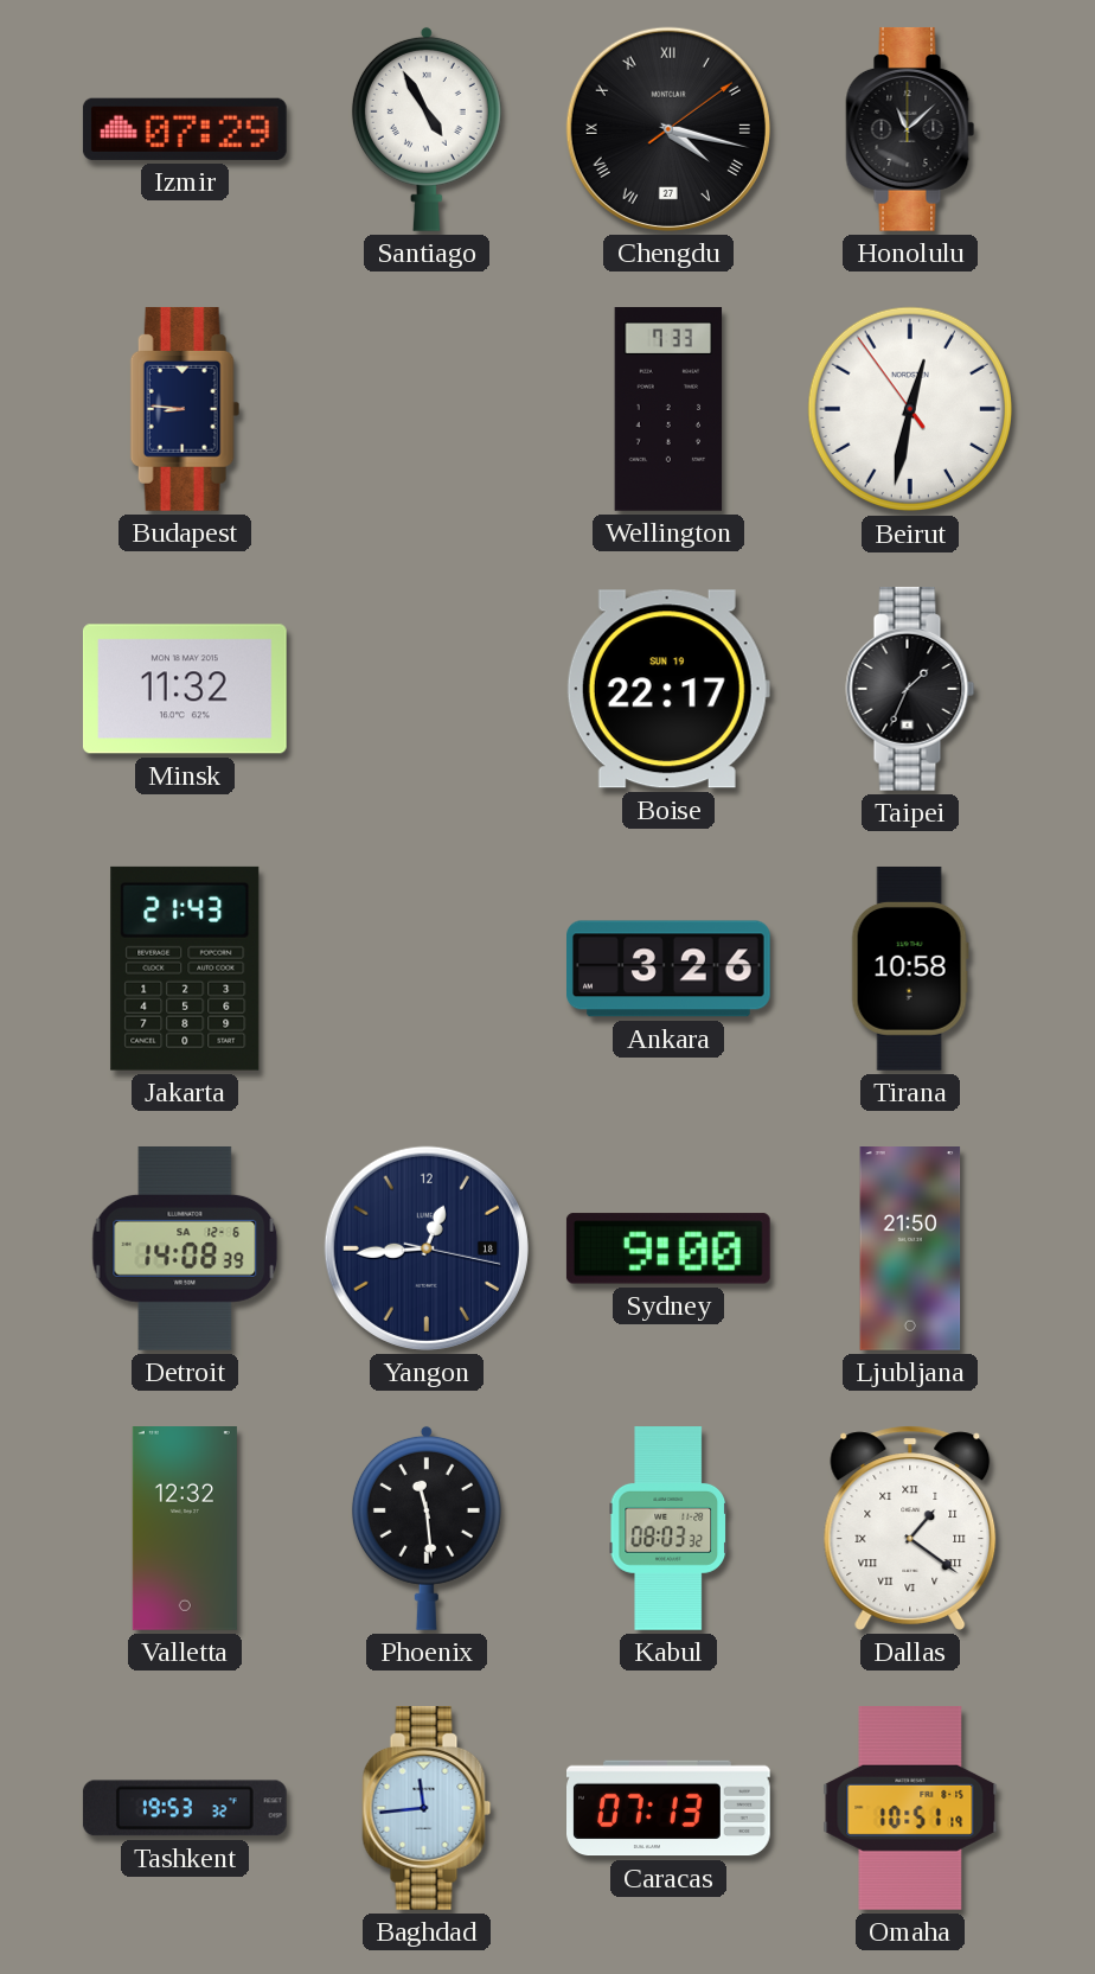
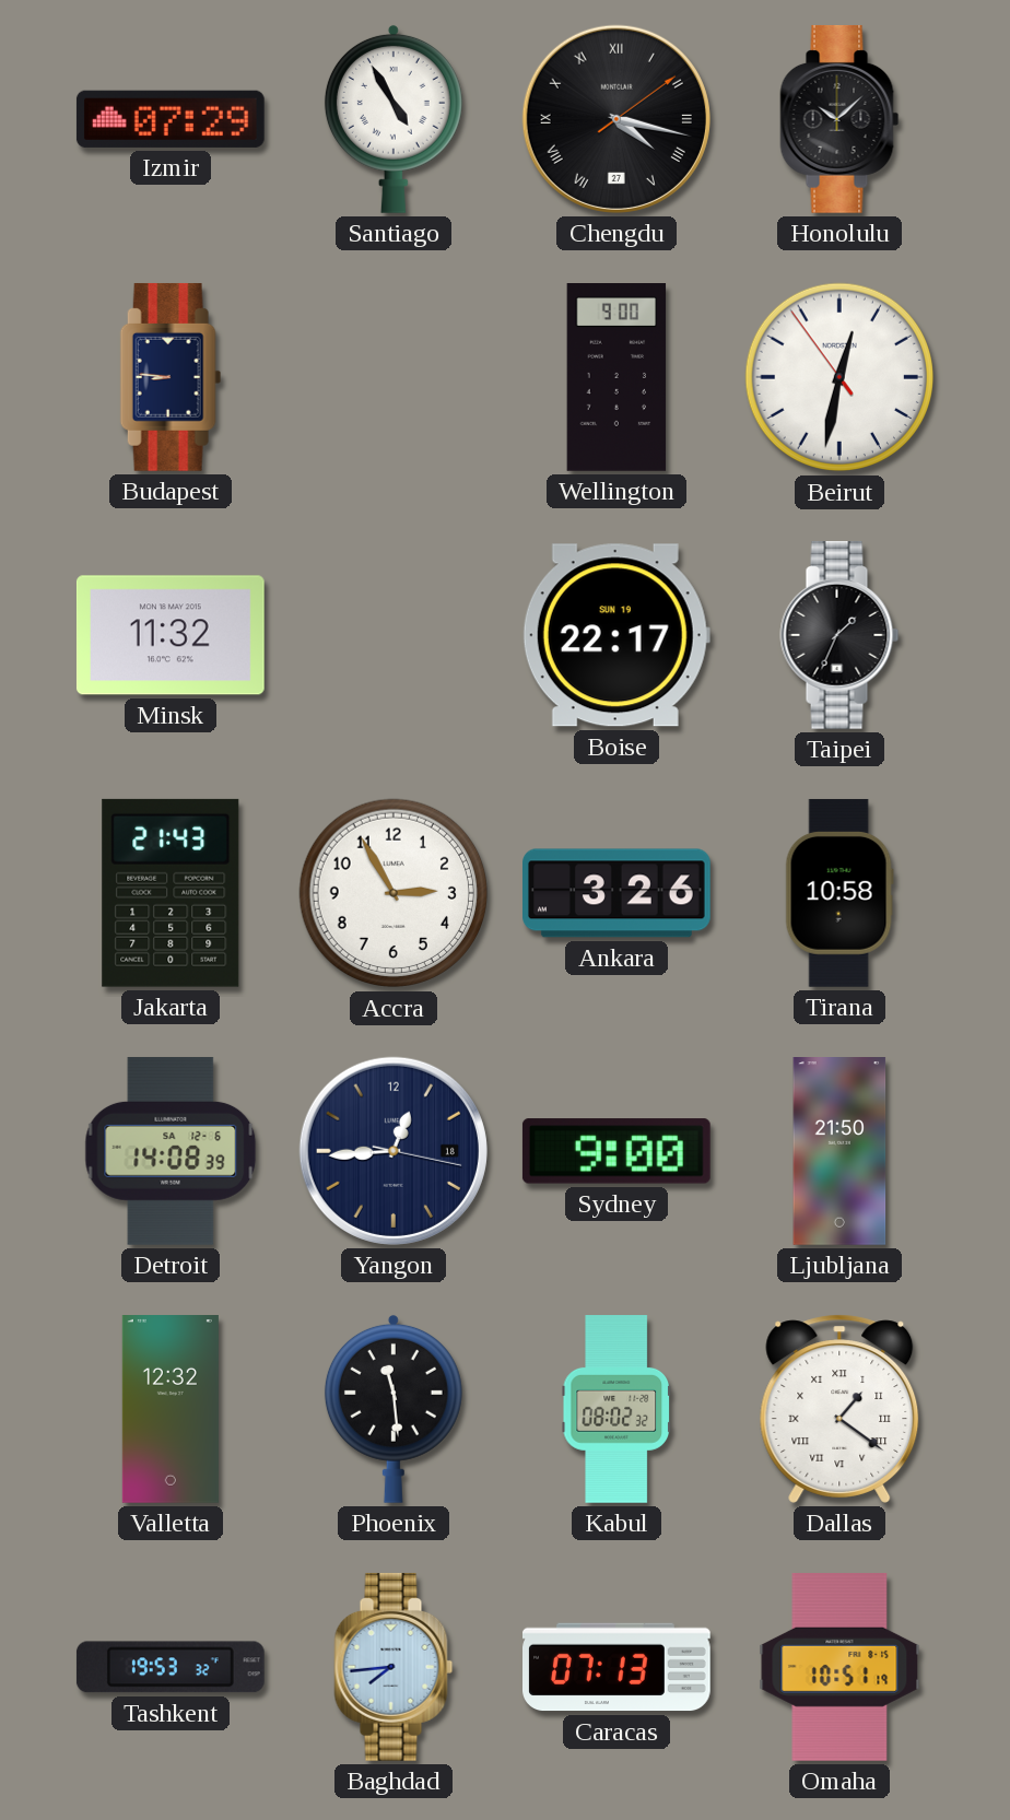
Honolulu: 11:08 -> 10:08
Wellington: 7:33 -> 9:00
Accra: none -> 2:55
Kabul: 08:03 -> 08:02
Baghdad: 11:44 -> 7:44
